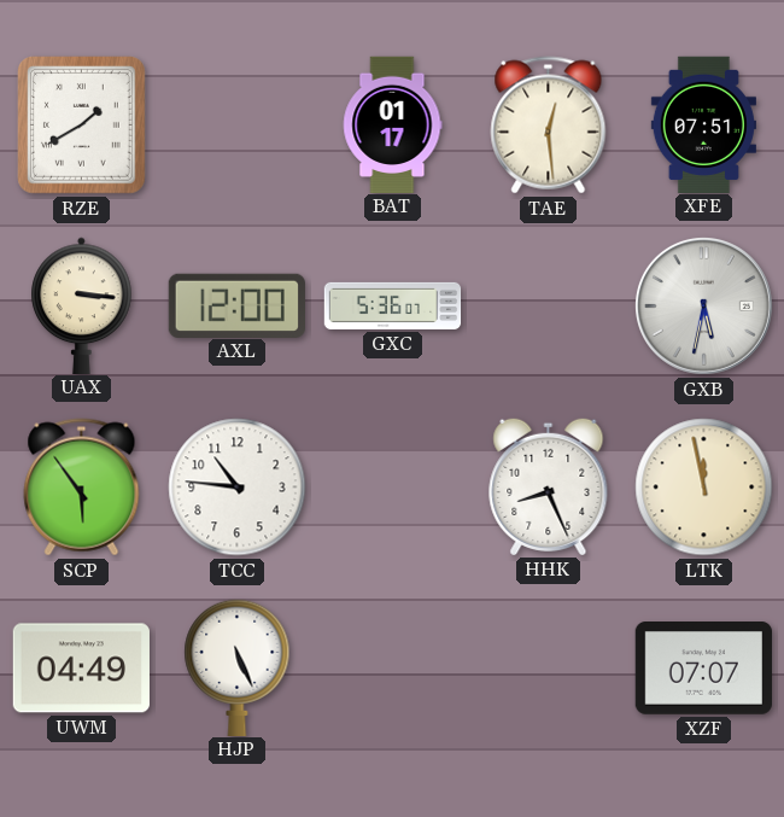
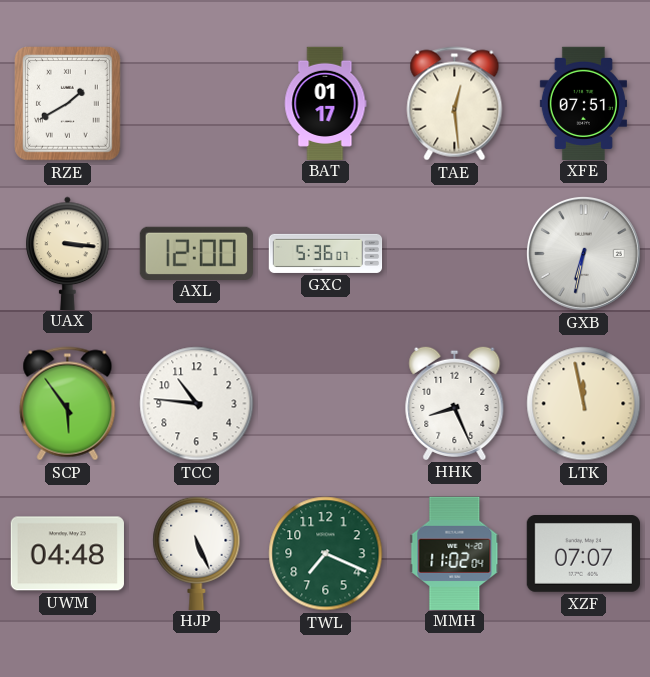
GXB: 5:32 -> 6:32
UWM: 04:49 -> 04:48
TWL: none -> 7:19
MMH: none -> 11:02
